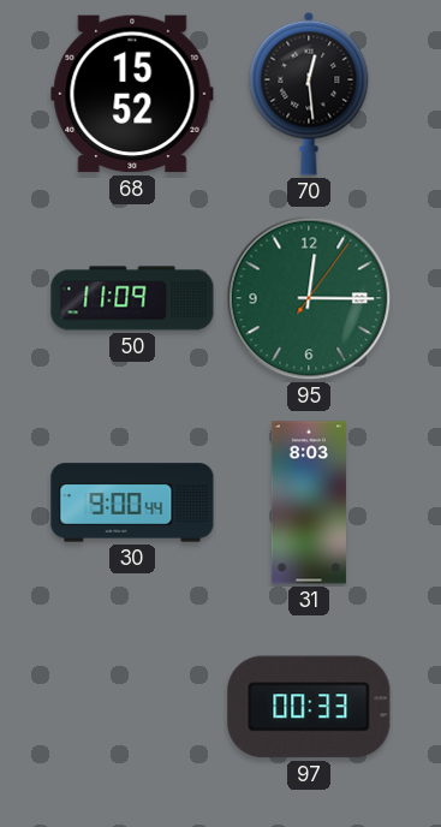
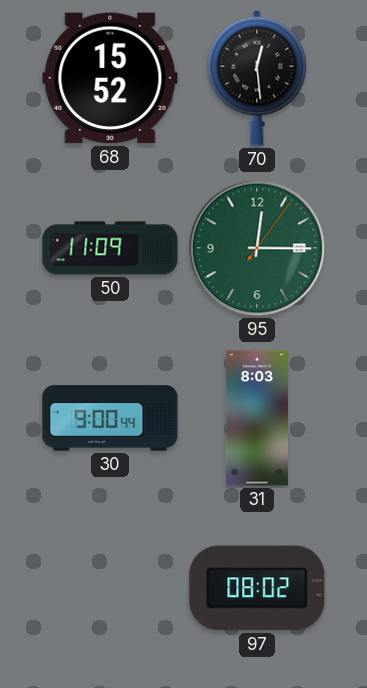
97: 00:33 -> 08:02
